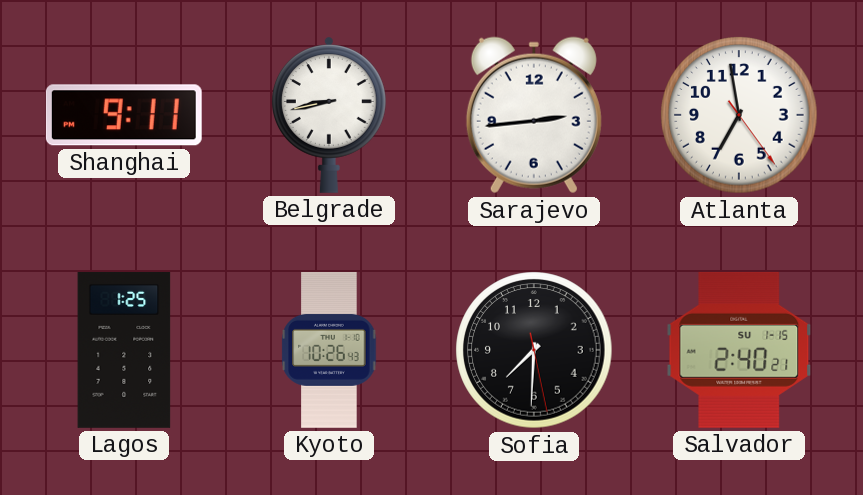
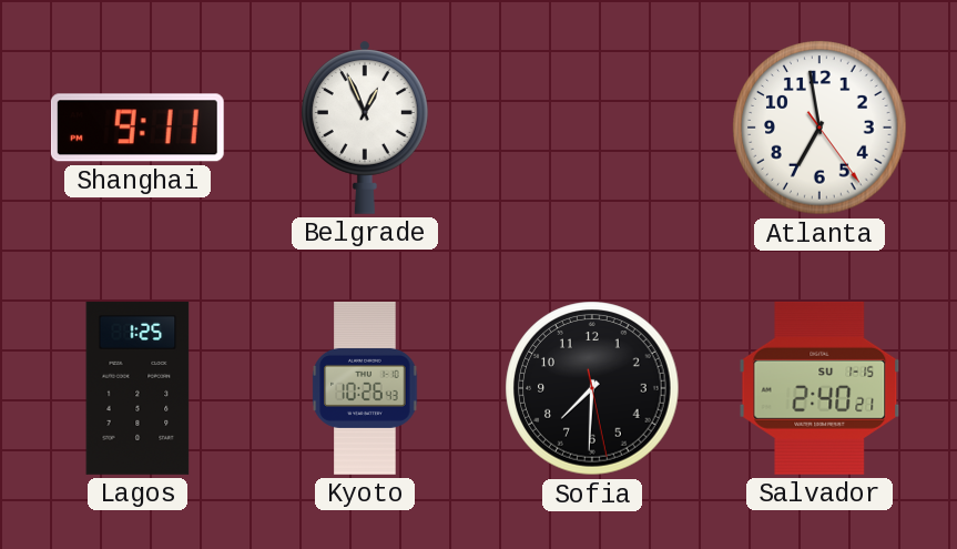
Belgrade: 8:43 -> 12:56
Sarajevo: 2:44 -> none
